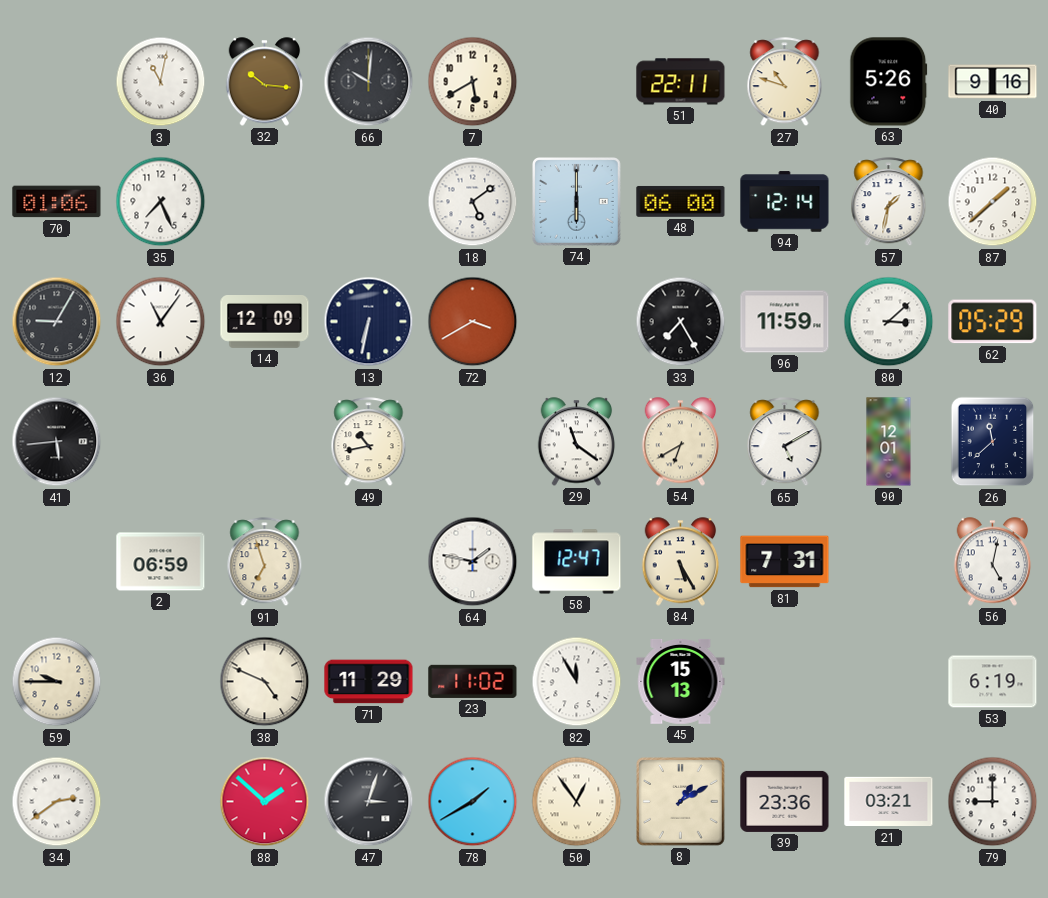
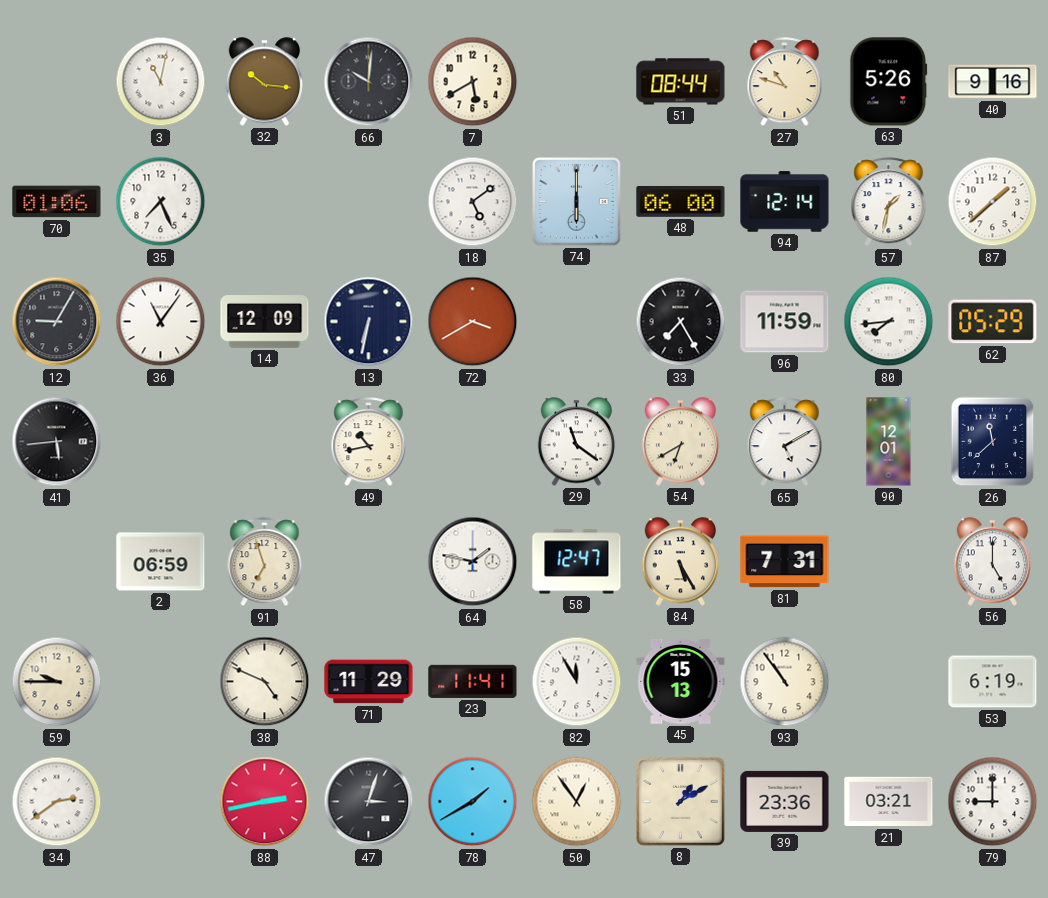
51: 22:11 -> 08:44
80: 3:08 -> 7:44
56: 5:02 -> 5:00
23: 11:02 -> 11:41
93: none -> 10:54
88: 1:52 -> 2:43
